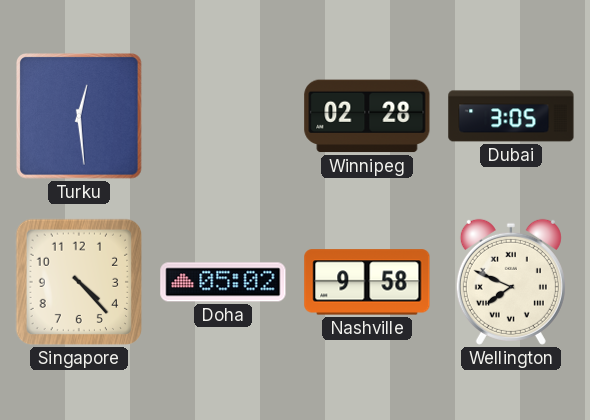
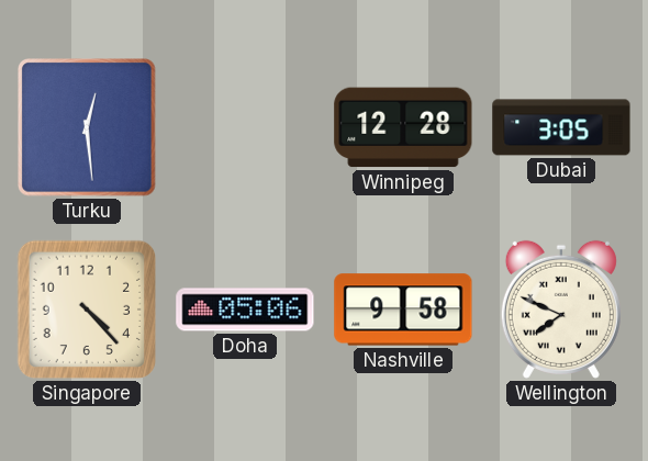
Winnipeg: 02:28 -> 12:28
Doha: 05:02 -> 05:06
